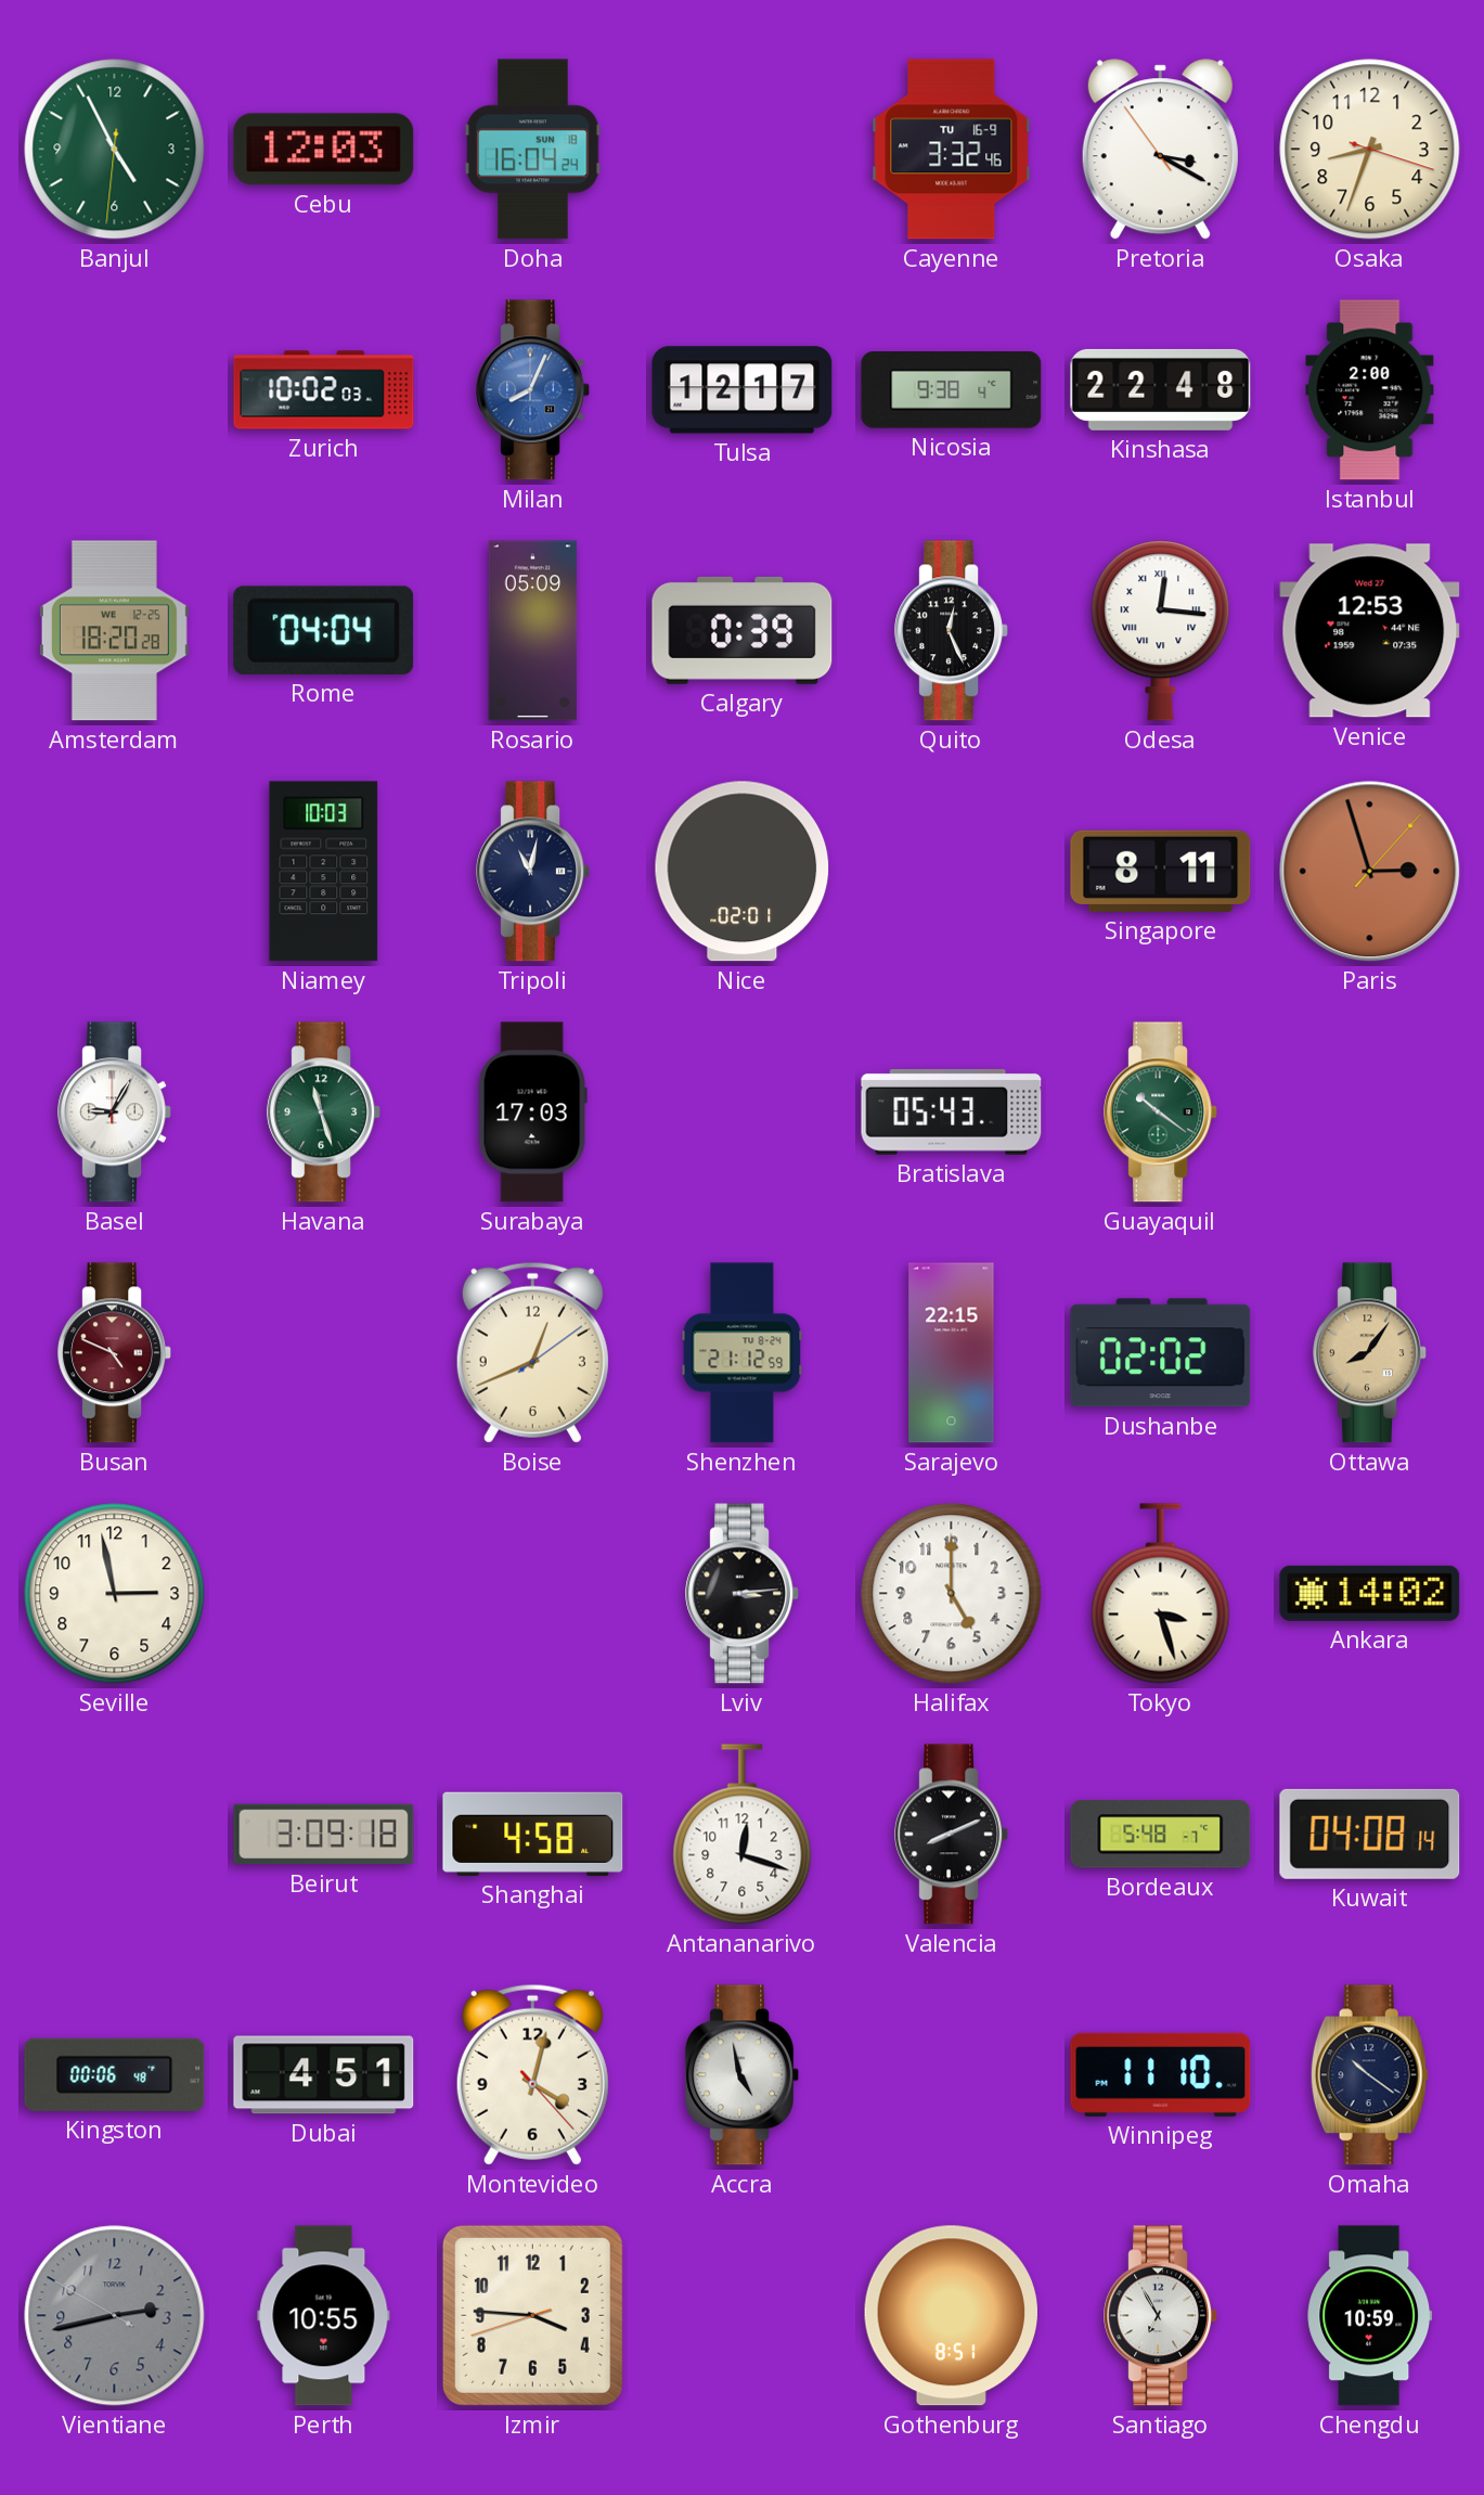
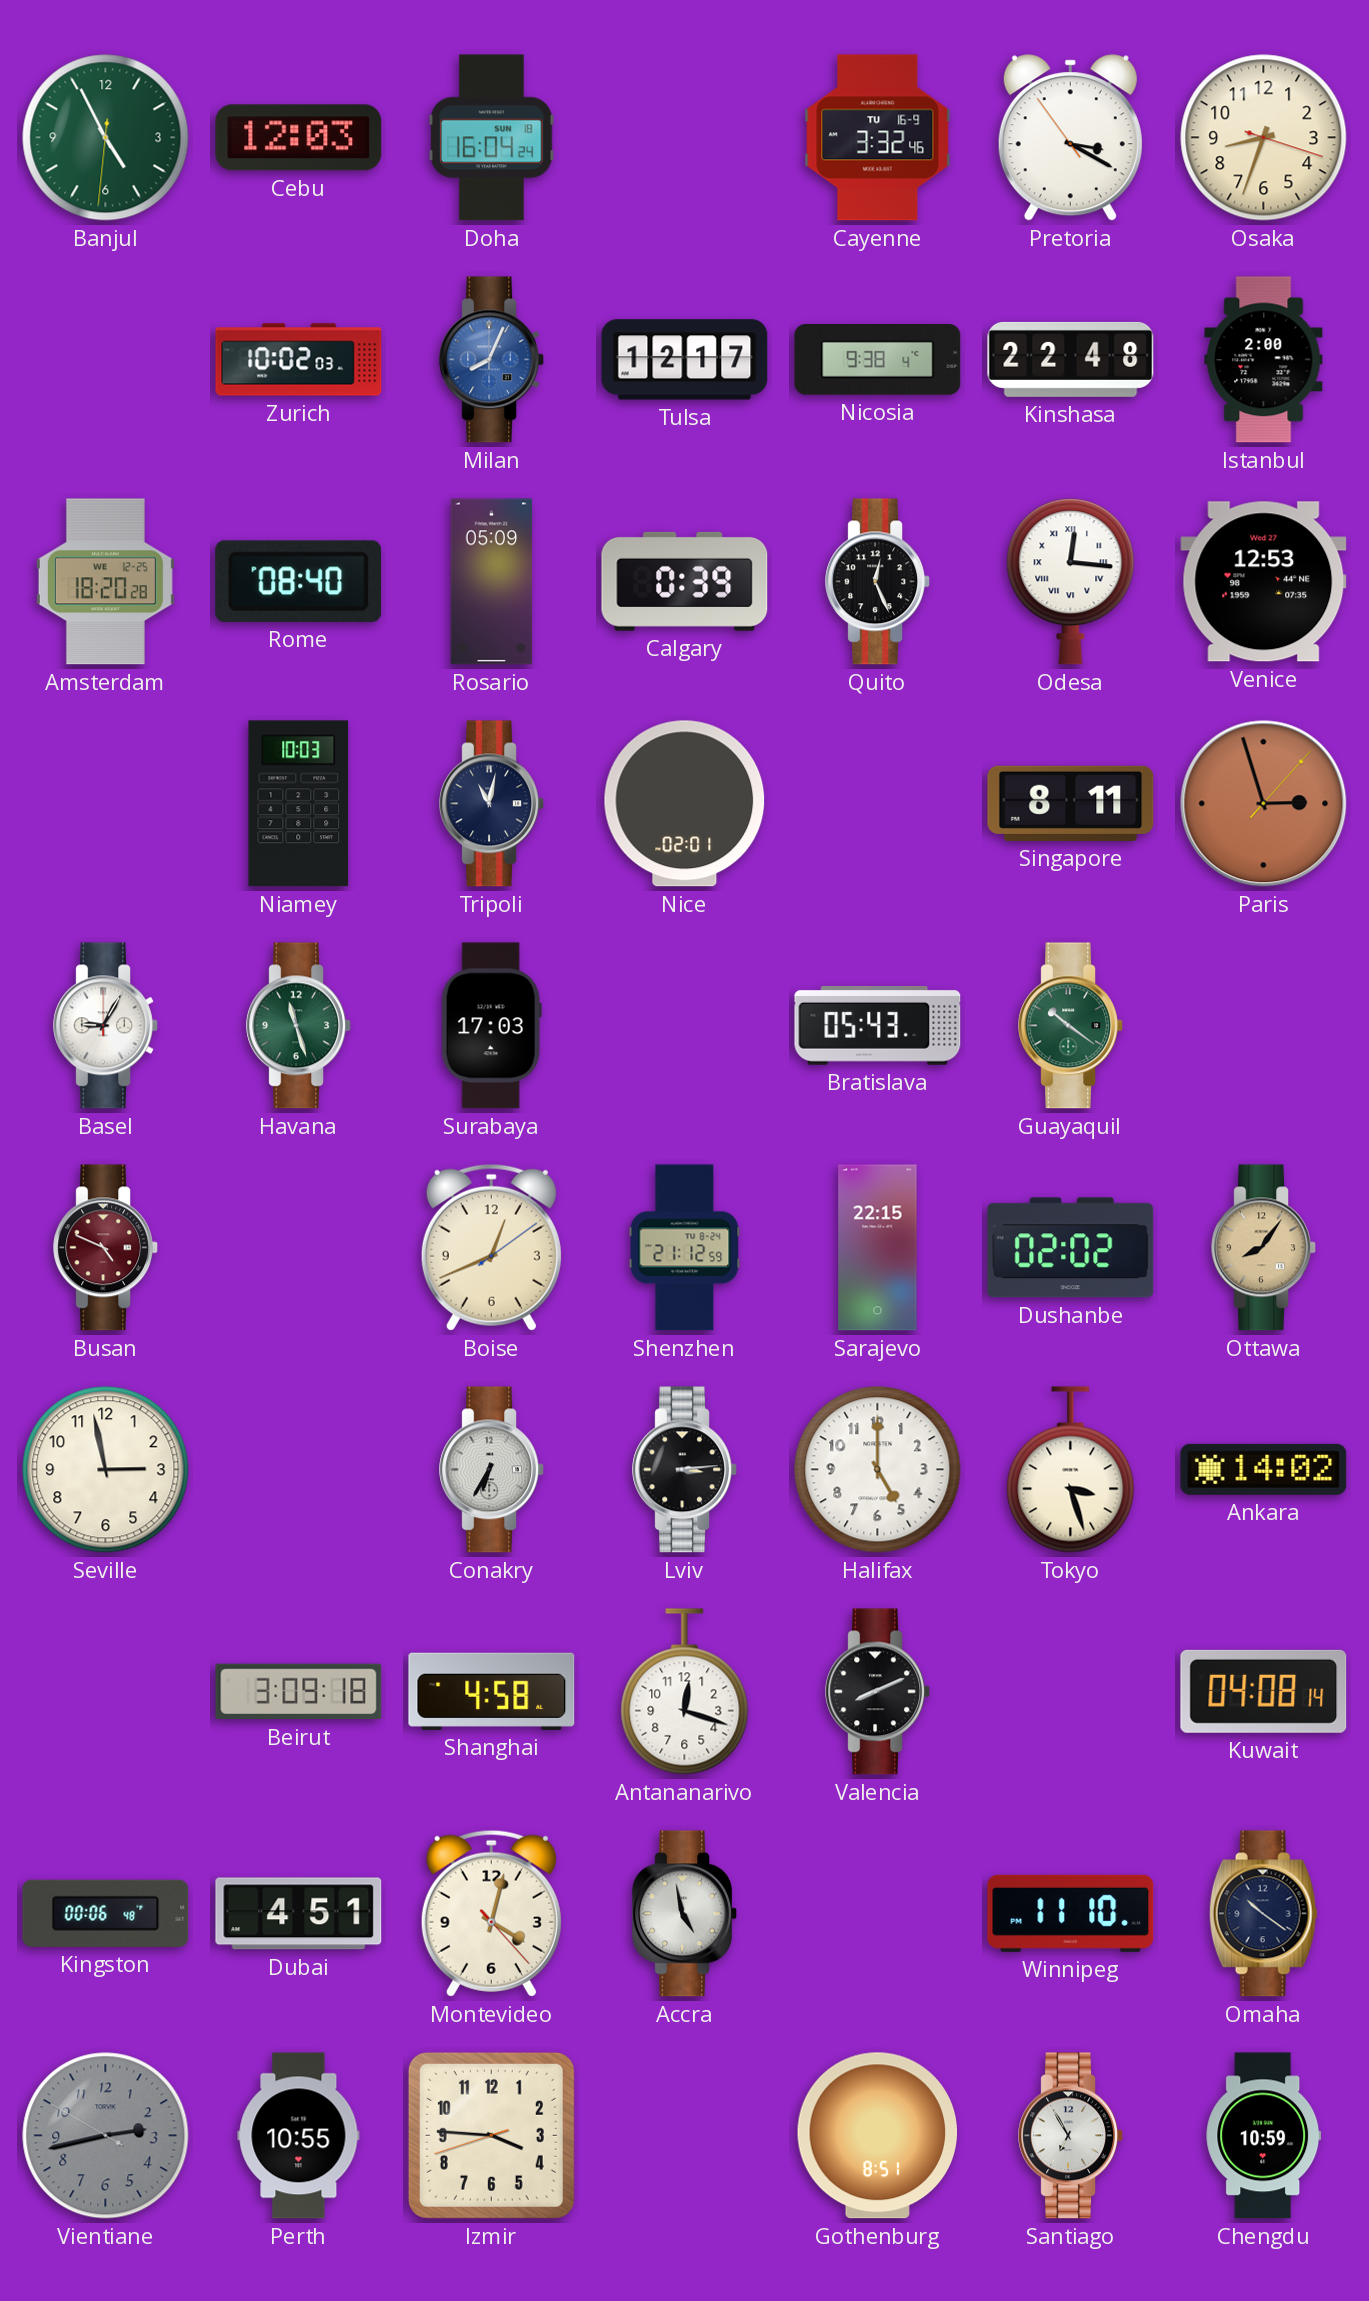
Rome: 04:04 -> 08:40
Conakry: none -> 6:35
Bordeaux: 5:48 -> none
